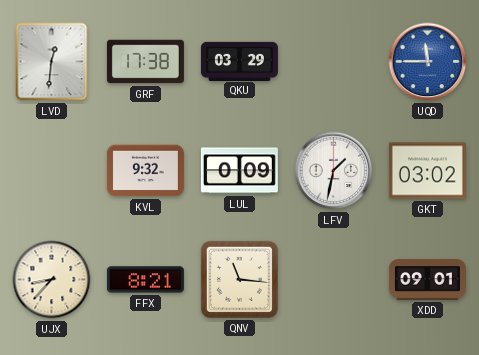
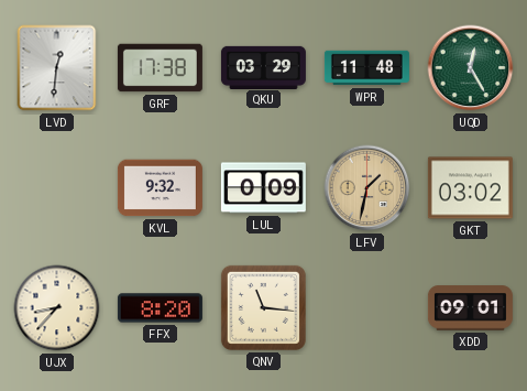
WPR: none -> 11:48
UQD: 11:45 -> 12:25
UQD dial: blue -> green
LFV dial: white -> champagne
FFX: 8:21 -> 8:20
